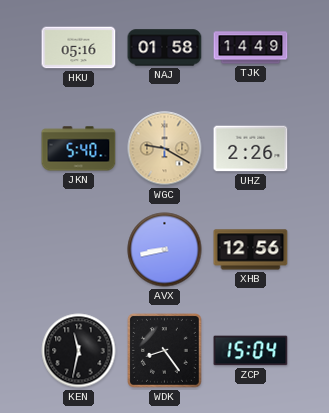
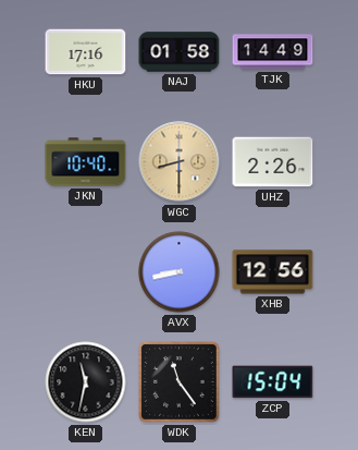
HKU: 05:16 -> 17:16
JKN: 5:40 -> 10:40
WGC: 9:20 -> 8:30
WDK: 8:24 -> 11:24
